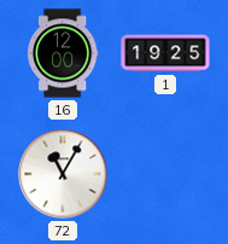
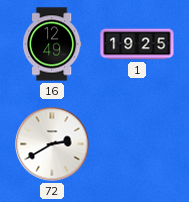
16: 12:00 -> 12:49
72: 11:05 -> 2:40
